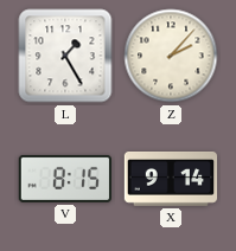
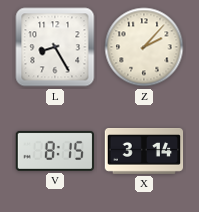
L: 1:25 -> 8:25
X: 9:14 -> 3:14
